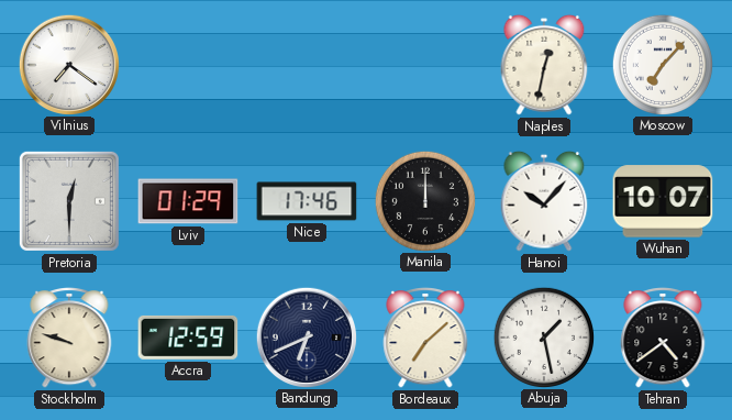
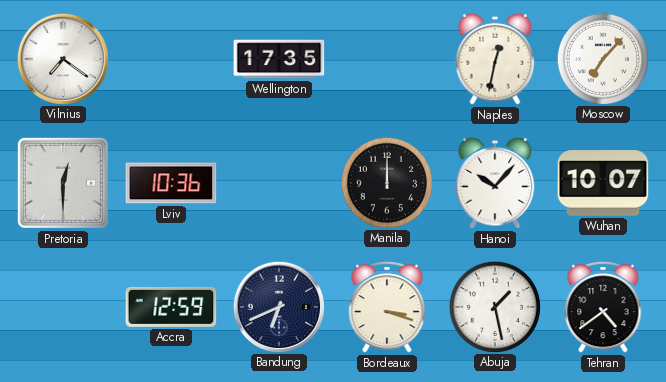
Wellington: none -> 17:35
Lviv: 01:29 -> 10:36
Nice: 17:46 -> none
Stockholm: 9:48 -> none
Bordeaux: 7:08 -> 3:18
